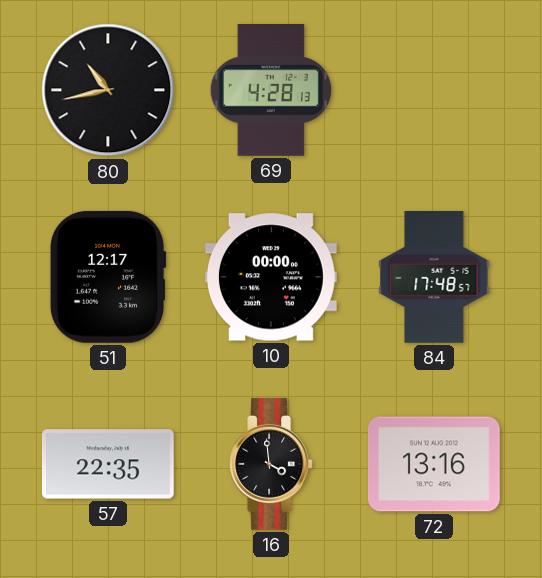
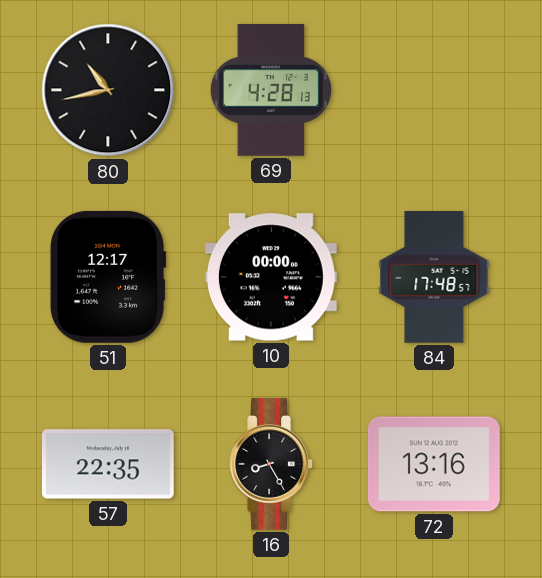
16: 3:59 -> 8:25
